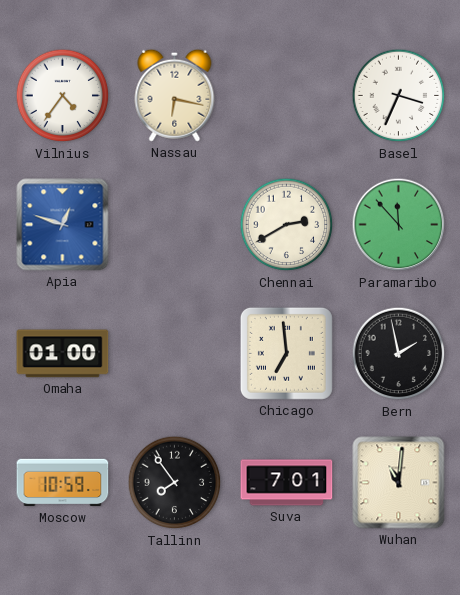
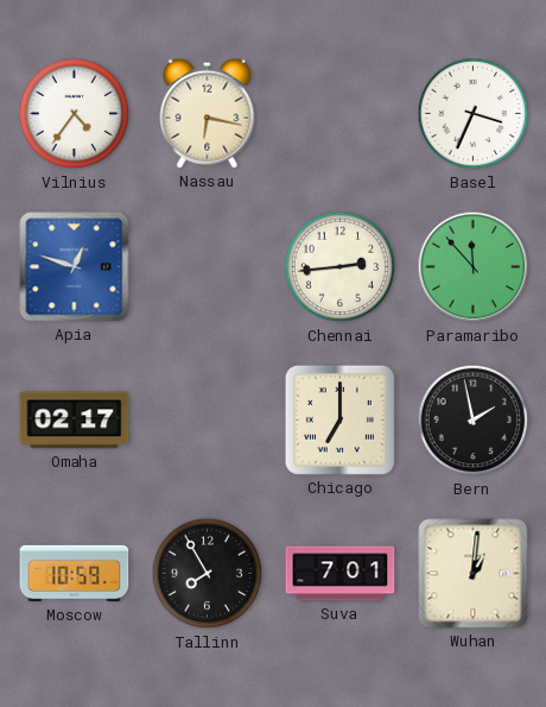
Chennai: 2:40 -> 2:44
Omaha: 01:00 -> 02:17
Chicago: 6:59 -> 7:00
Tallinn: 7:54 -> 7:55
Wuhan: 11:01 -> 1:01
